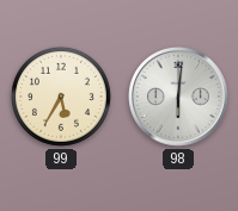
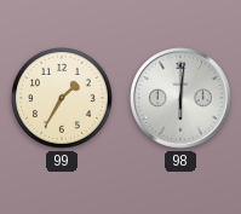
99: 5:35 -> 1:35
